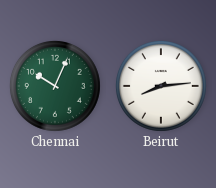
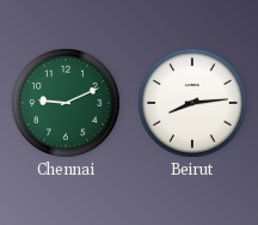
Chennai: 10:04 -> 9:11
